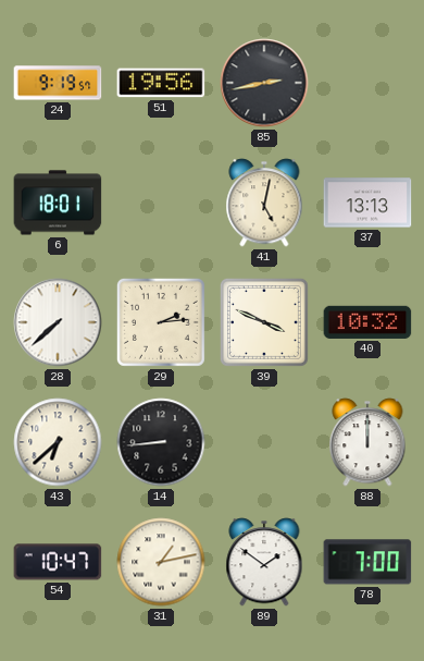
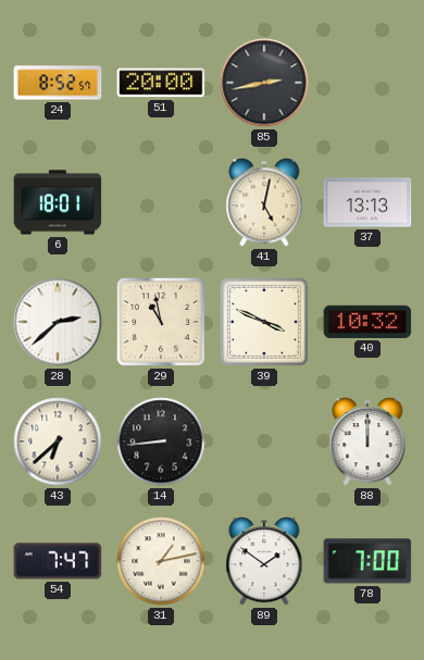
24: 9:19 -> 8:52
51: 19:56 -> 20:00
28: 7:38 -> 2:38
29: 2:14 -> 10:58
54: 10:47 -> 7:47
